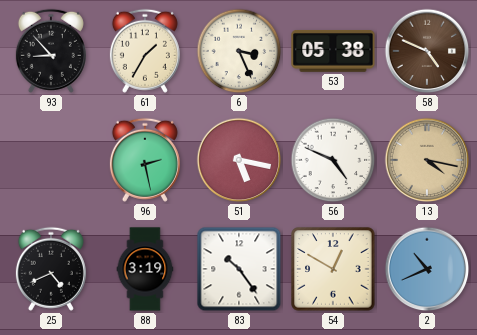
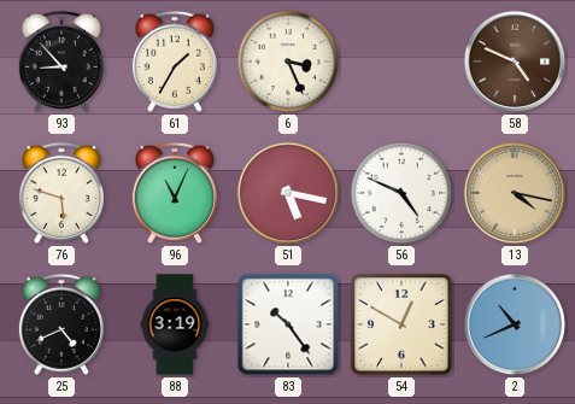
53: 05:38 -> none
76: none -> 5:48
96: 2:28 -> 11:04
